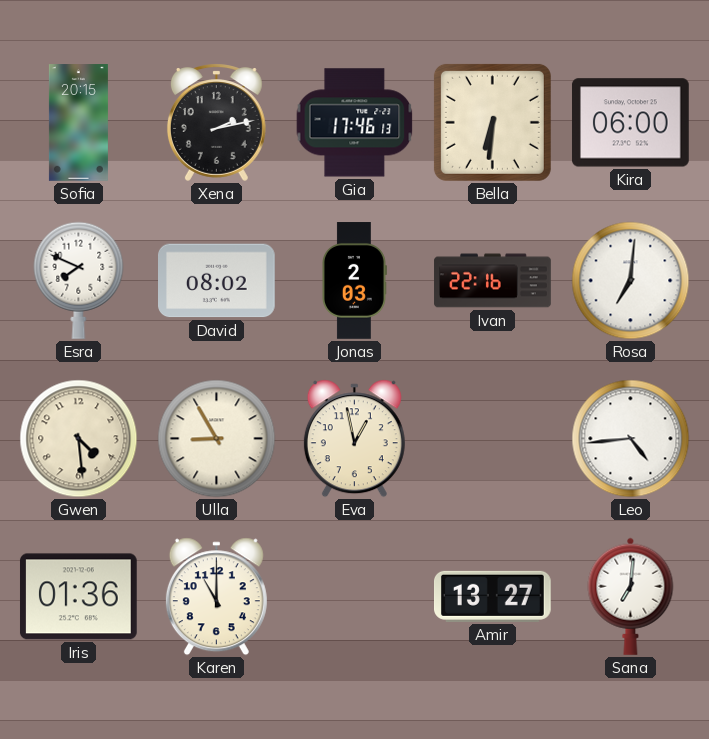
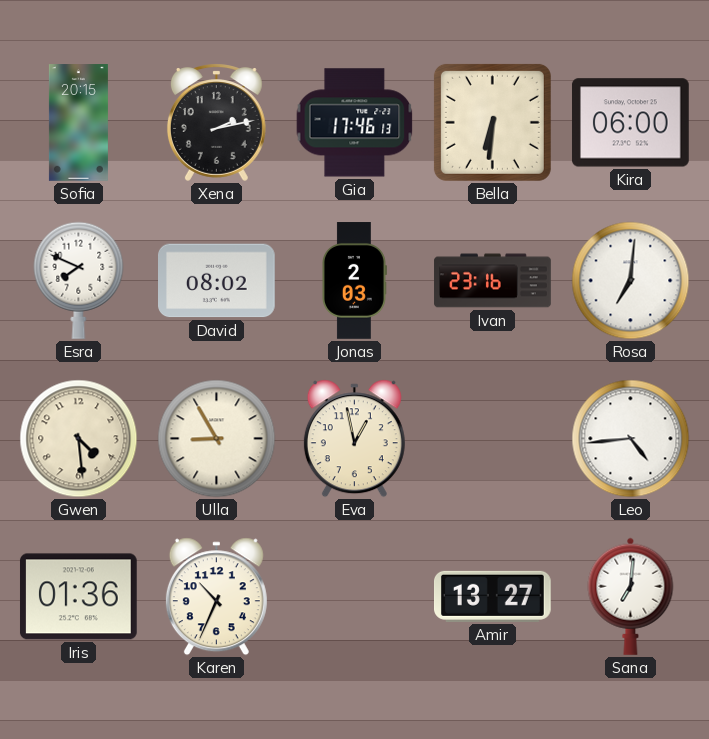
Ivan: 22:16 -> 23:16
Karen: 11:00 -> 10:34
